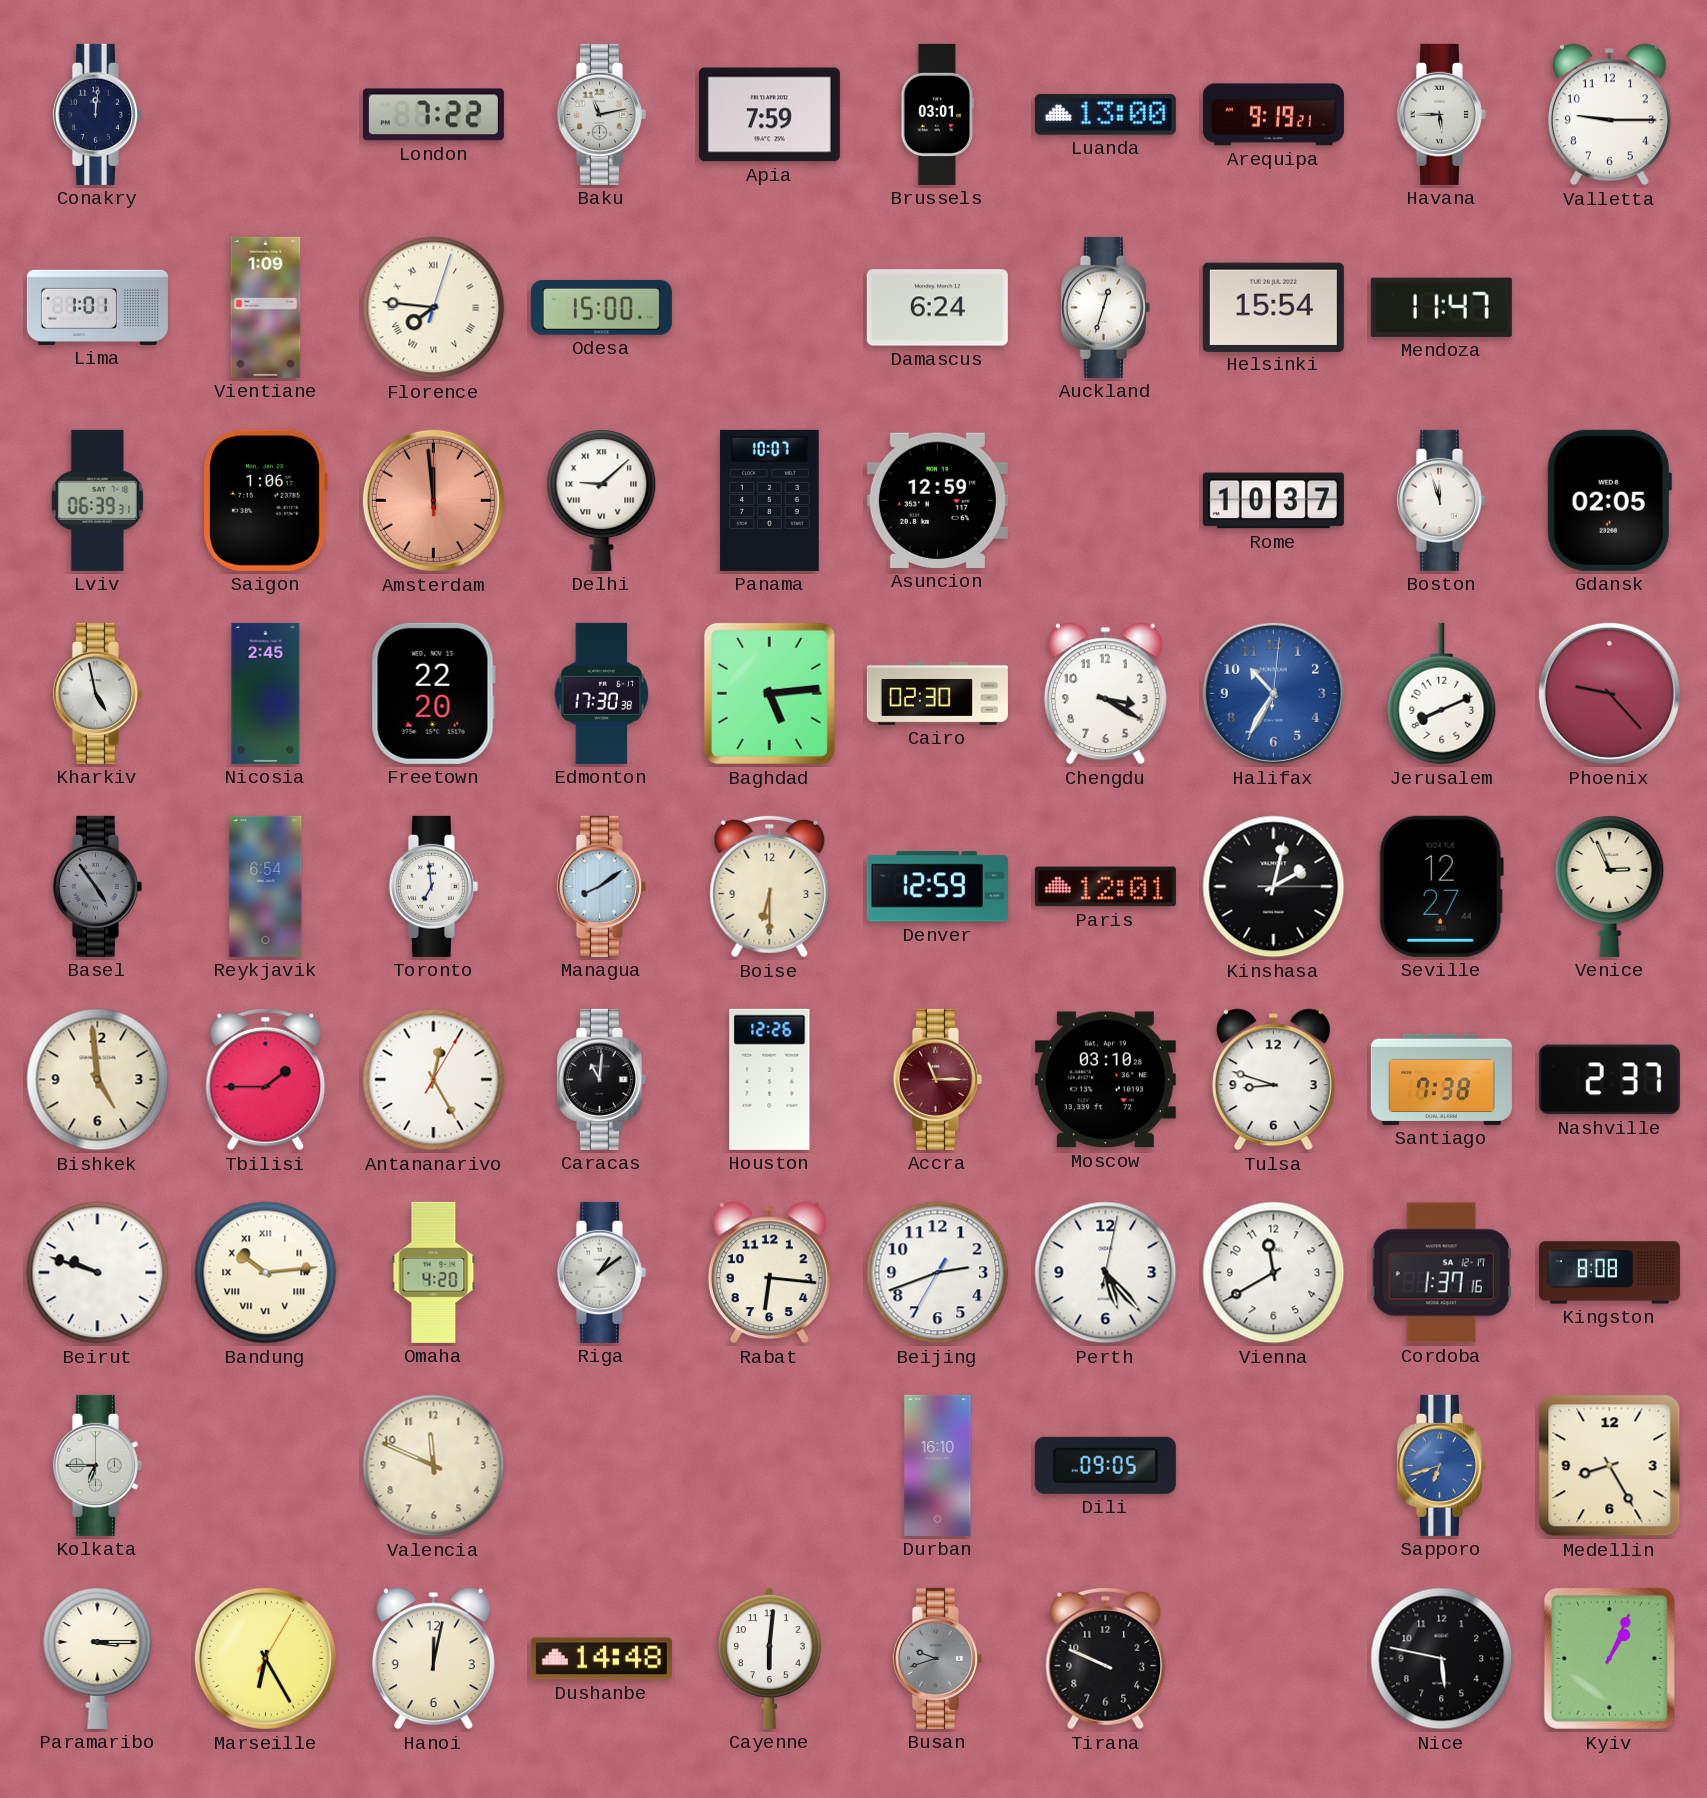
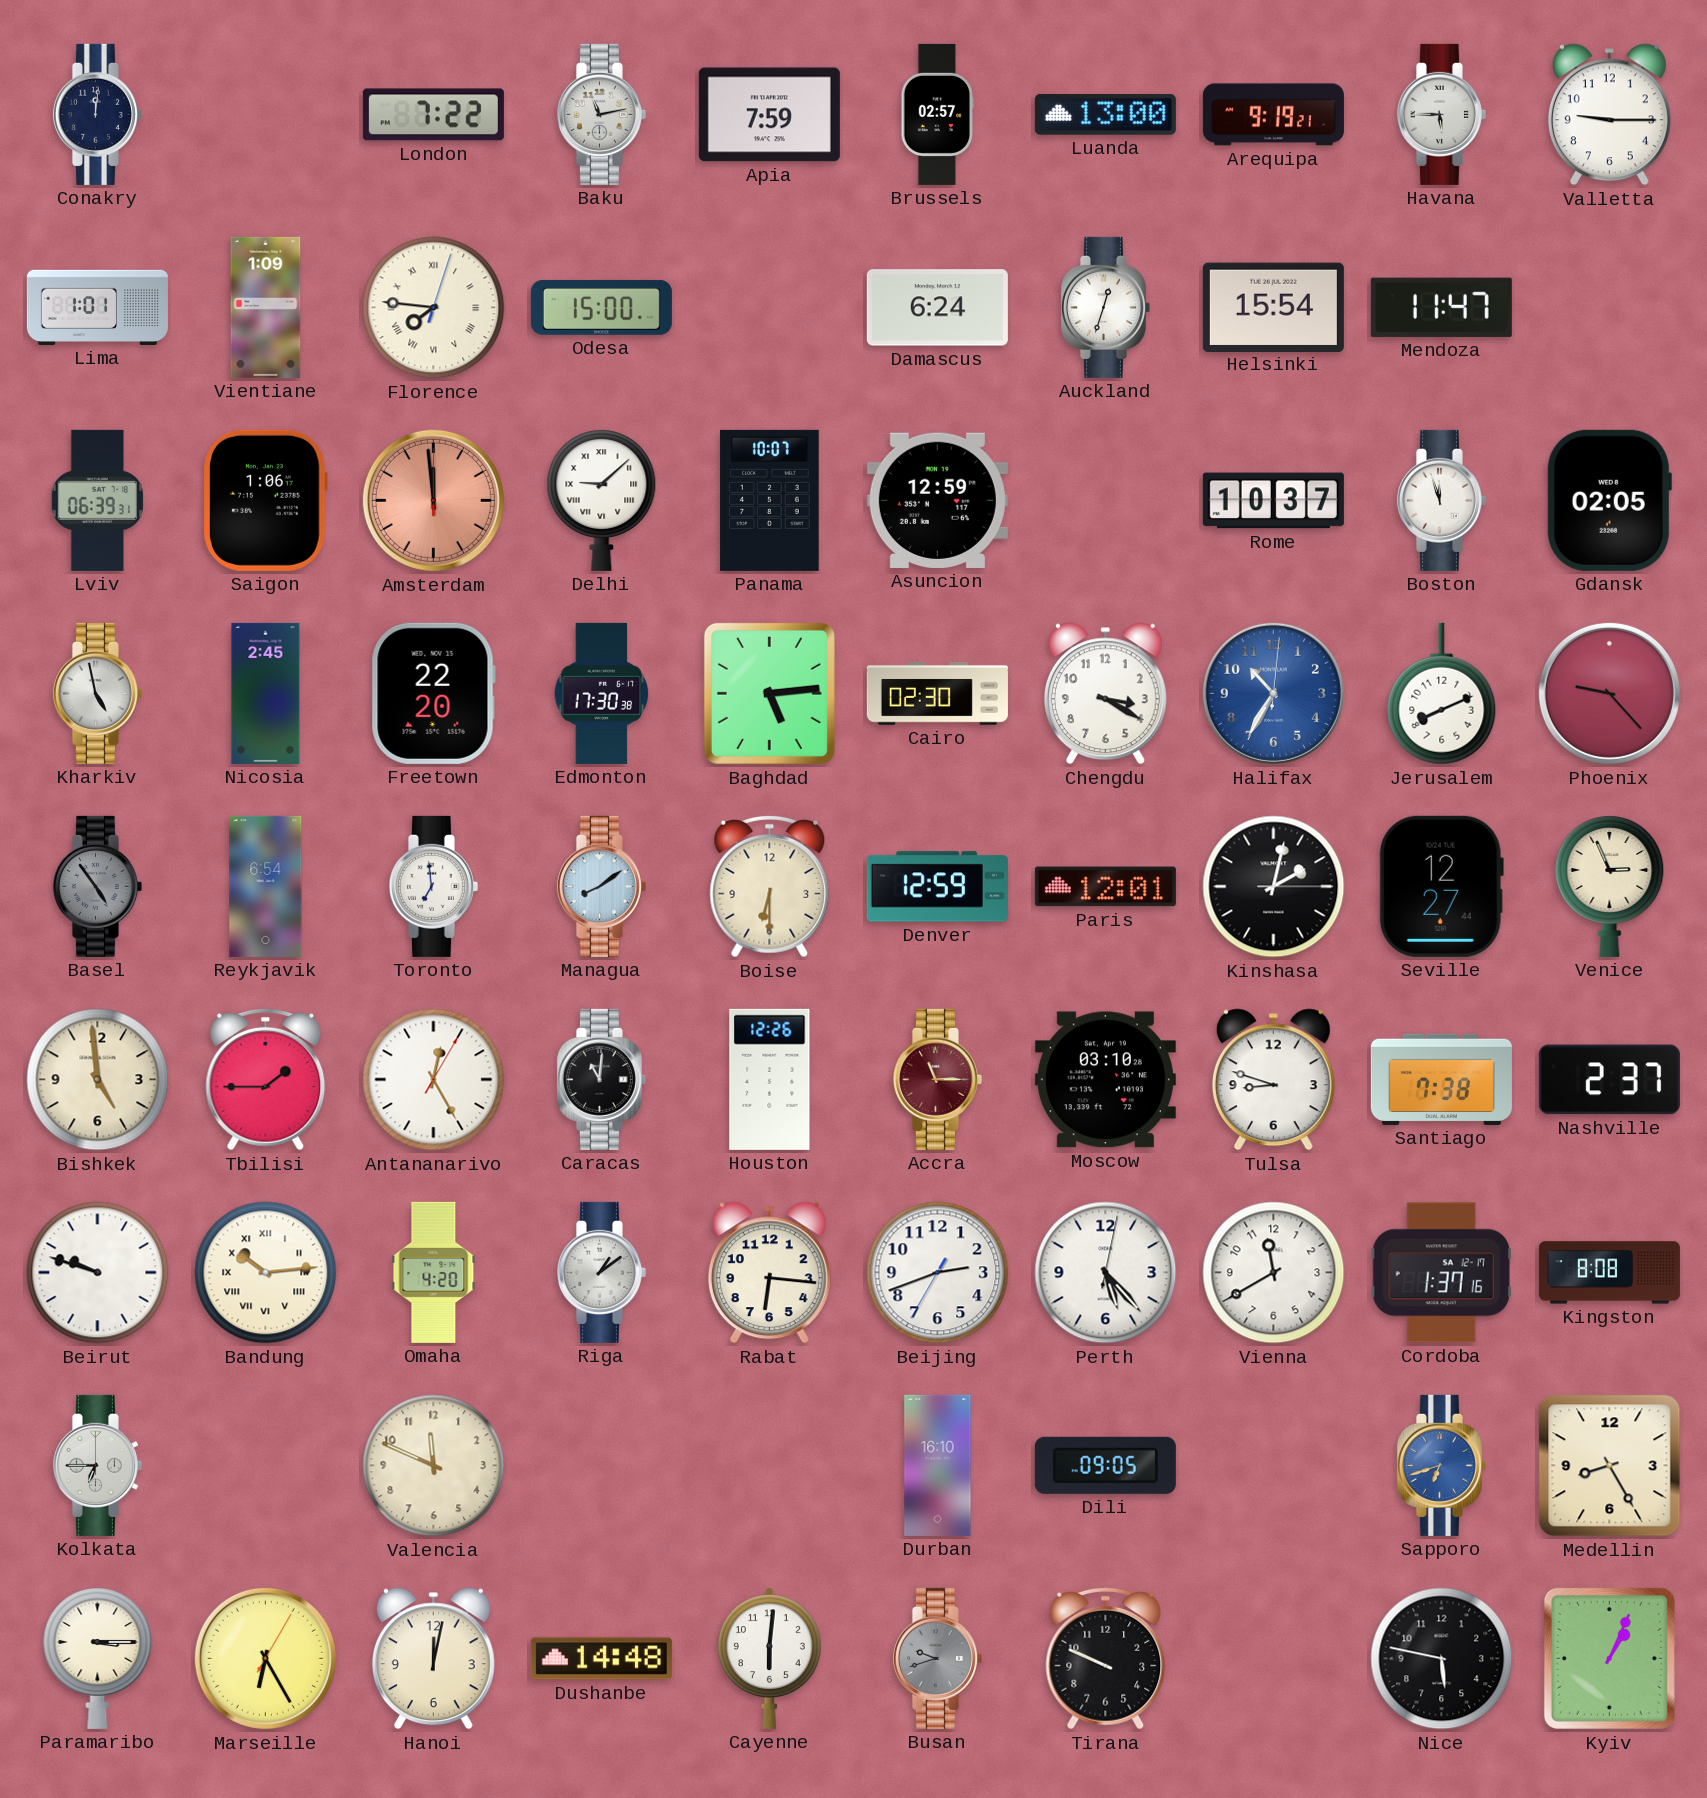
Brussels: 03:01 -> 02:57
